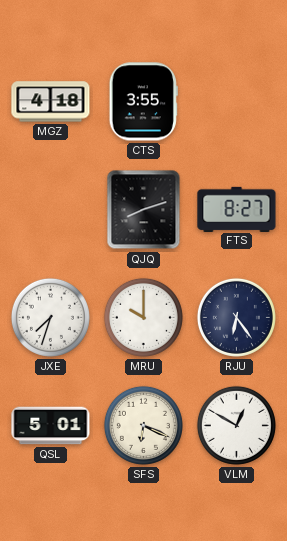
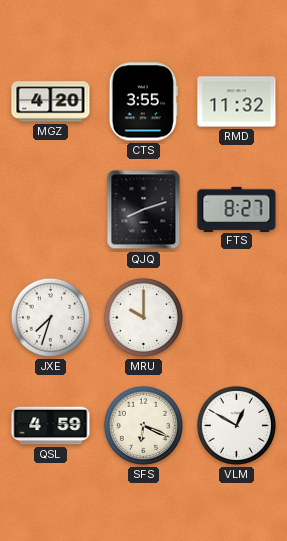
MGZ: 4:18 -> 4:20
RMD: none -> 11:32
RJU: 6:24 -> none
QSL: 5:01 -> 4:59
